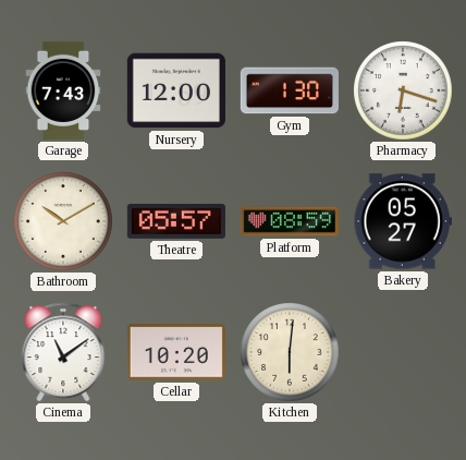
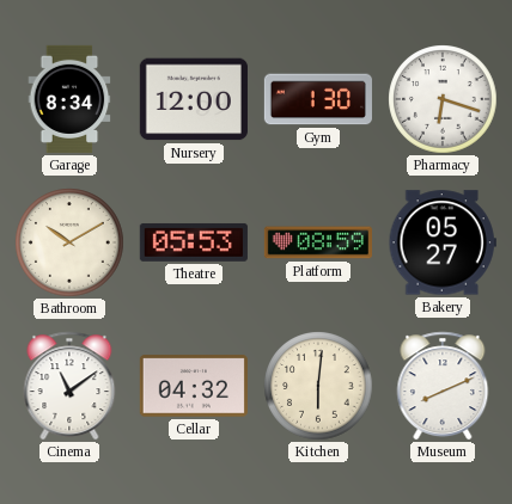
Garage: 7:43 -> 8:34
Theatre: 05:57 -> 05:53
Cellar: 10:20 -> 04:32
Museum: none -> 8:11
